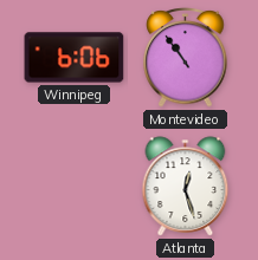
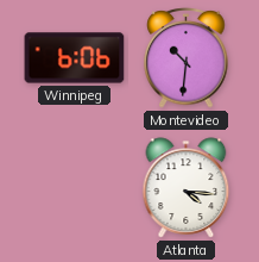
Montevideo: 10:54 -> 10:31
Atlanta: 12:27 -> 4:16
